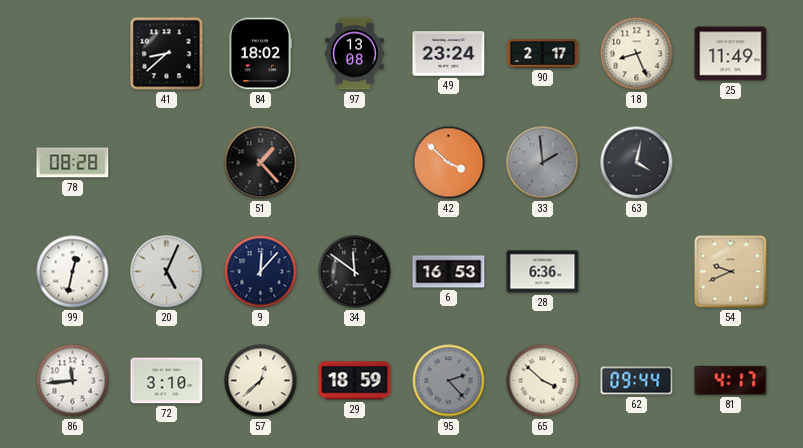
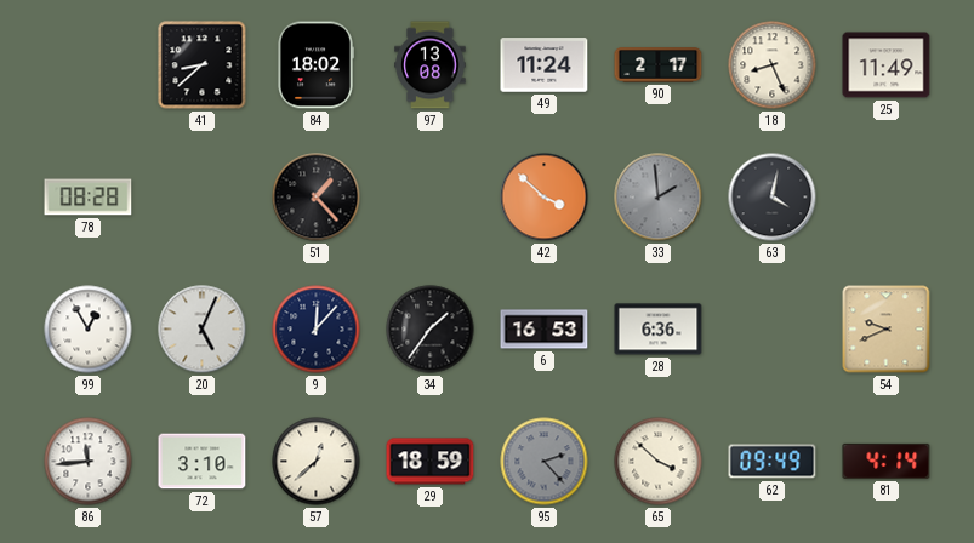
49: 23:24 -> 11:24
99: 12:32 -> 12:55
34: 11:51 -> 1:36
62: 09:44 -> 09:49
81: 4:17 -> 4:14
